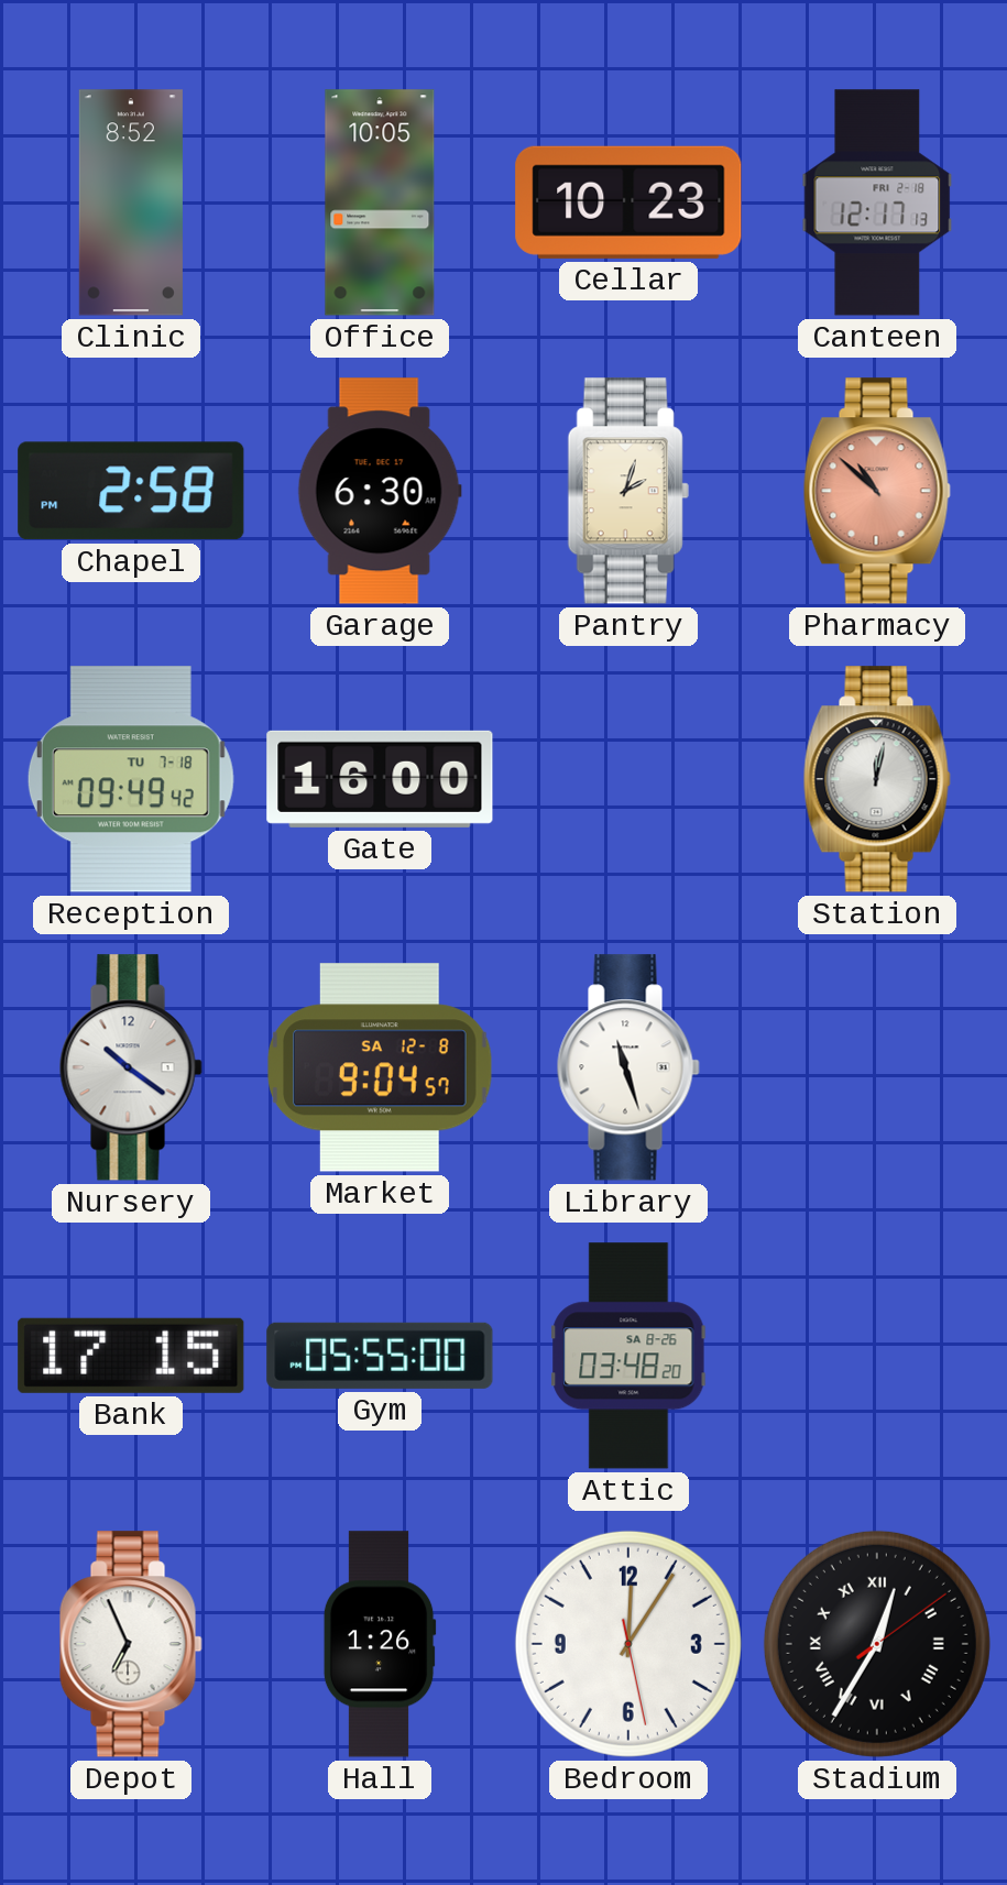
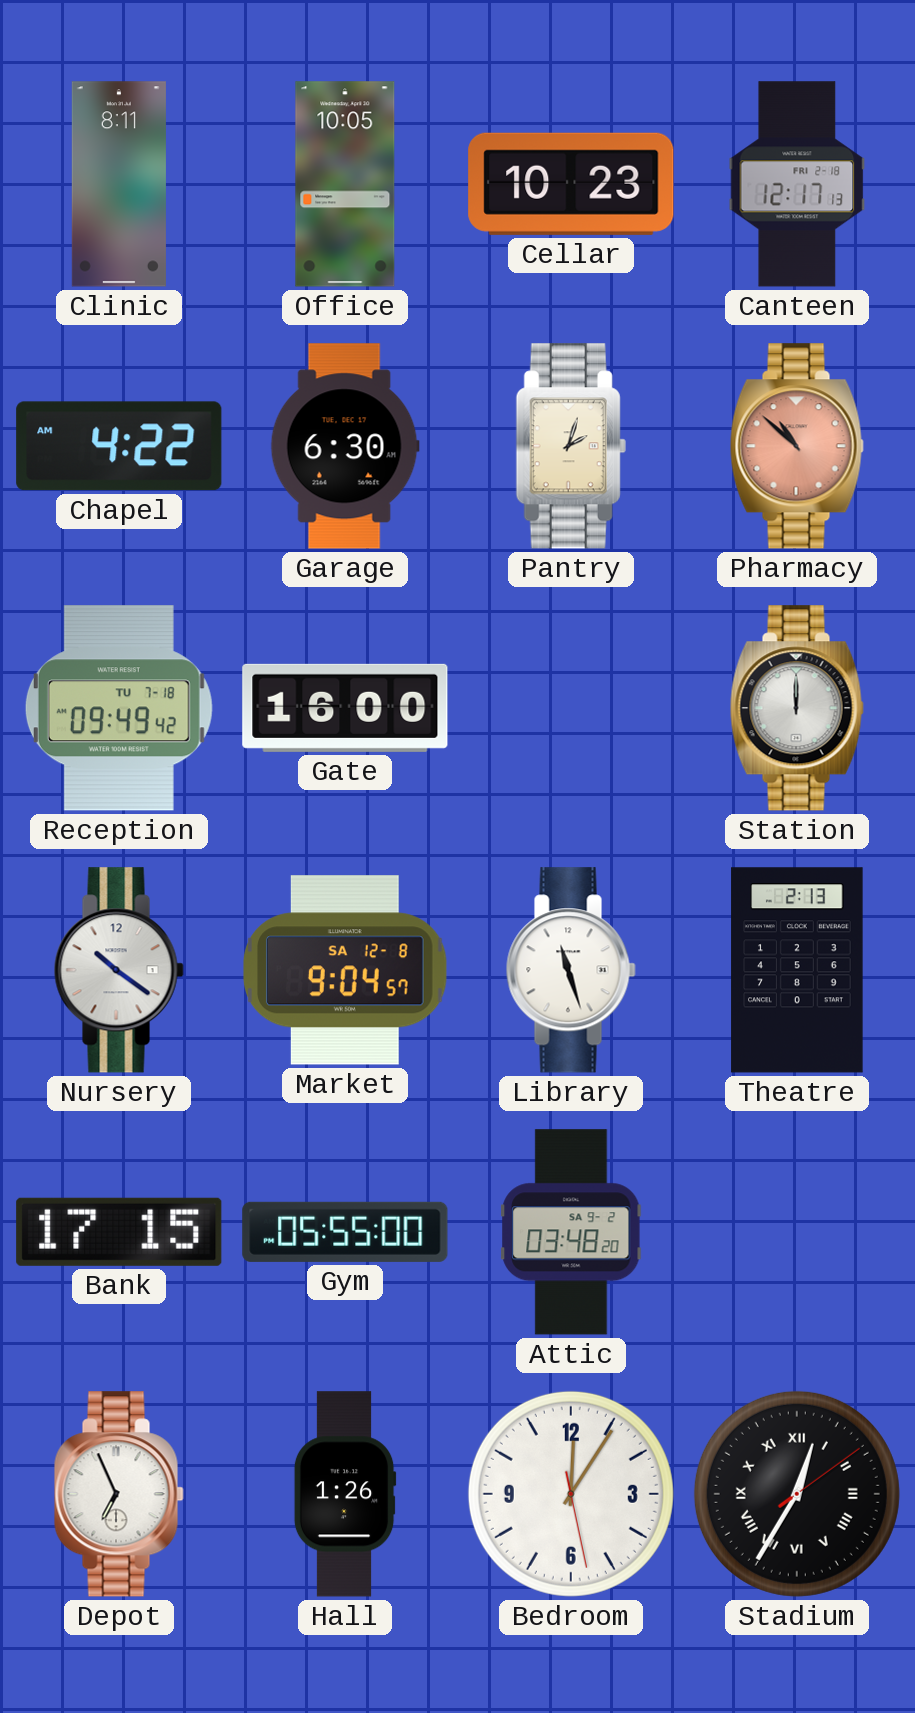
Clinic: 8:52 -> 8:11
Chapel: 2:58 -> 4:22
Station: 12:02 -> 12:00
Theatre: none -> 2:13
Attic date: SA 8-26 -> SA 9-2
